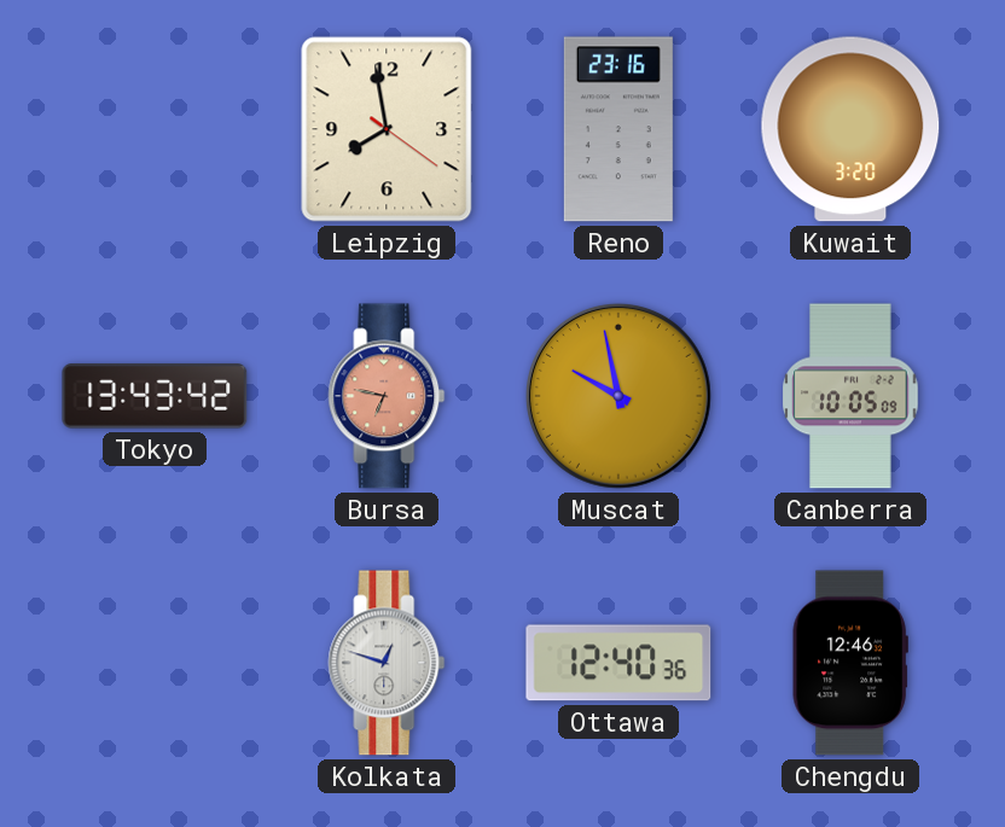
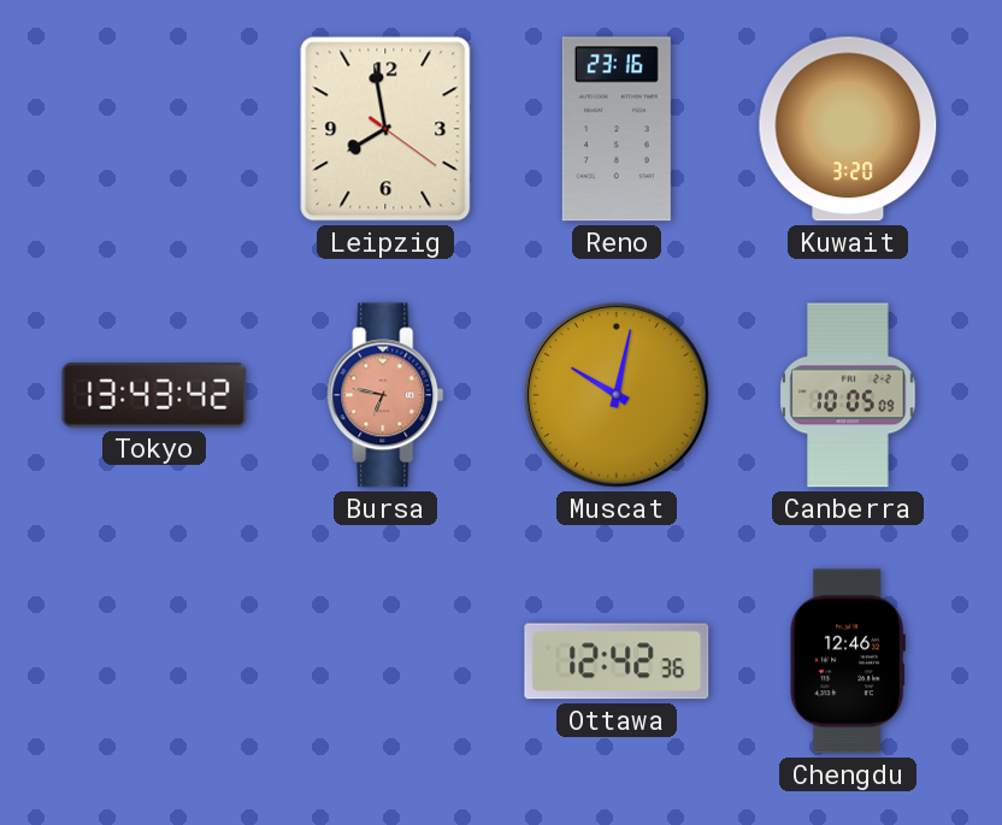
Muscat: 9:58 -> 10:02
Kolkata: 12:48 -> none
Ottawa: 12:40 -> 12:42
